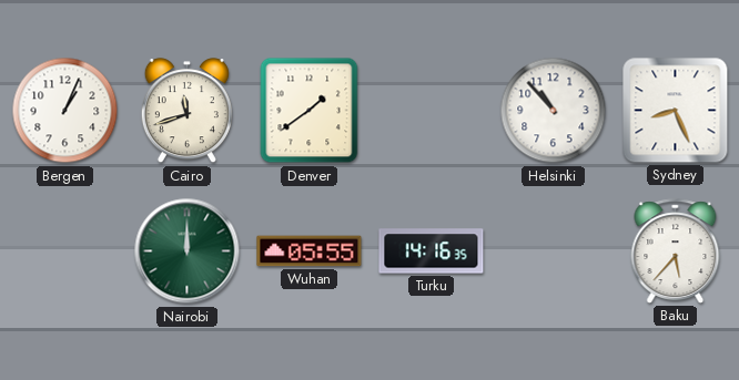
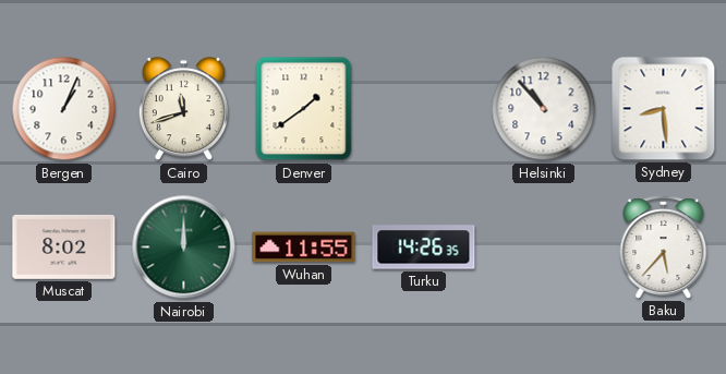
Sydney: 8:26 -> 8:29
Muscat: none -> 8:02
Wuhan: 05:55 -> 11:55
Turku: 14:16 -> 14:26
